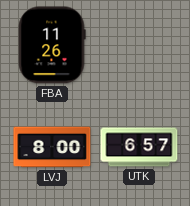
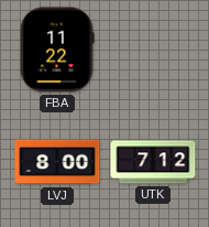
FBA: 11:26 -> 11:22
UTK: 6:57 -> 7:12
